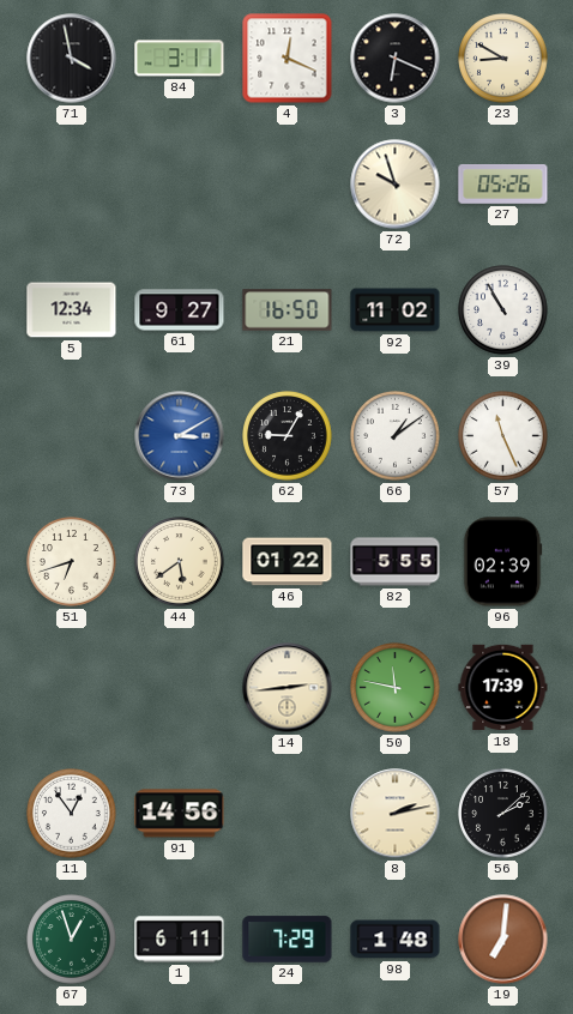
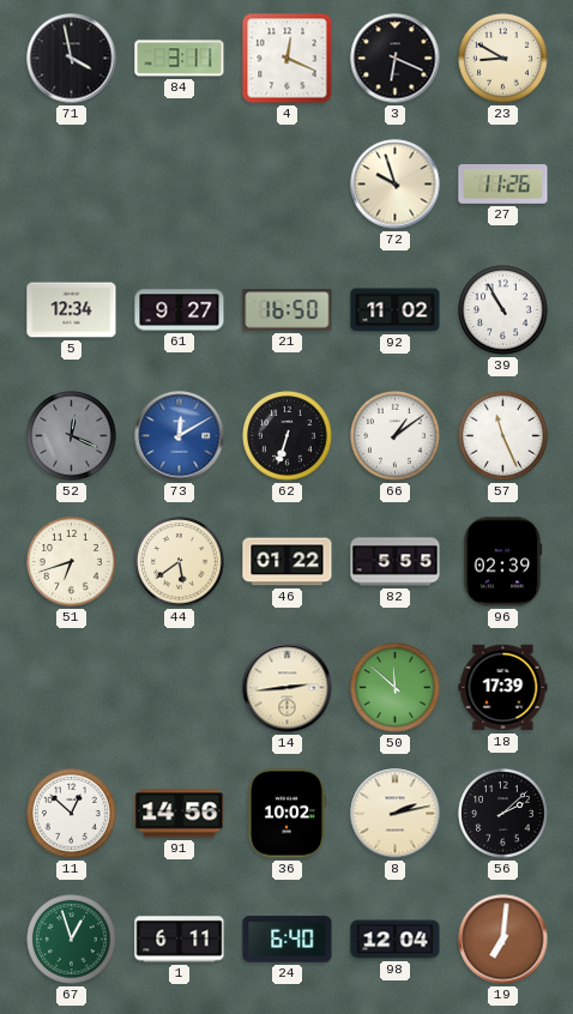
27: 05:26 -> 11:26
52: none -> 12:19
73: 3:10 -> 12:10
62: 9:05 -> 6:33
50: 11:47 -> 11:52
11: 12:54 -> 12:52
36: none -> 10:02
24: 7:29 -> 6:40
98: 1:48 -> 12:04
